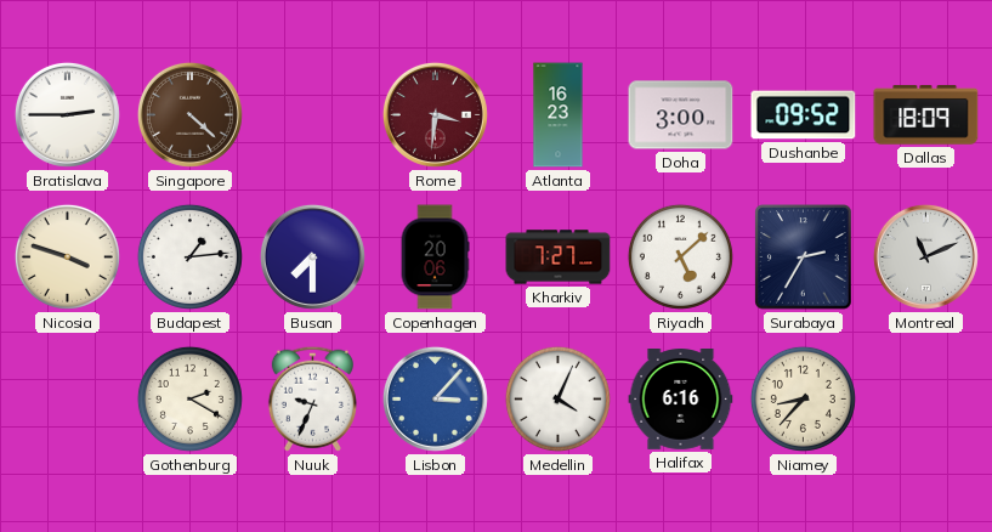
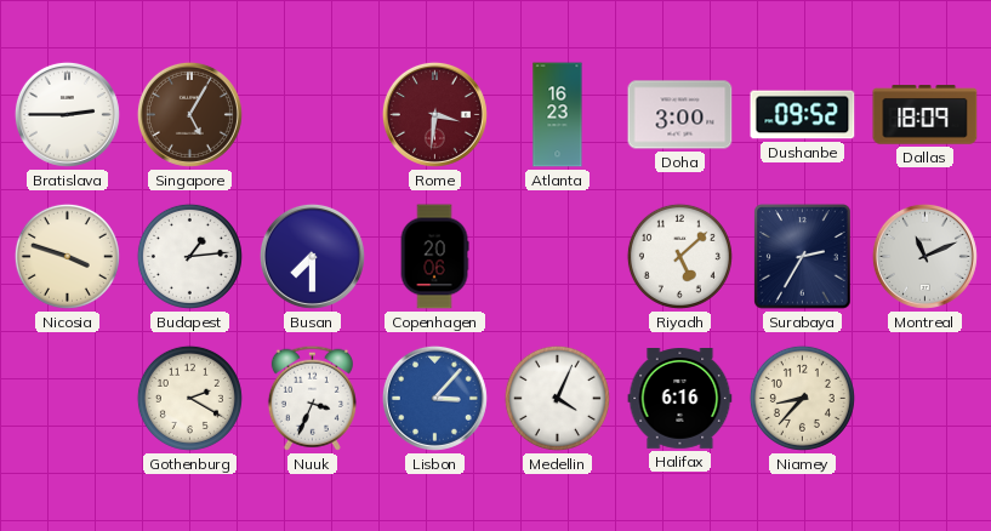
Singapore: 4:22 -> 5:05
Kharkiv: 7:27 -> none
Nuuk: 9:34 -> 3:34
